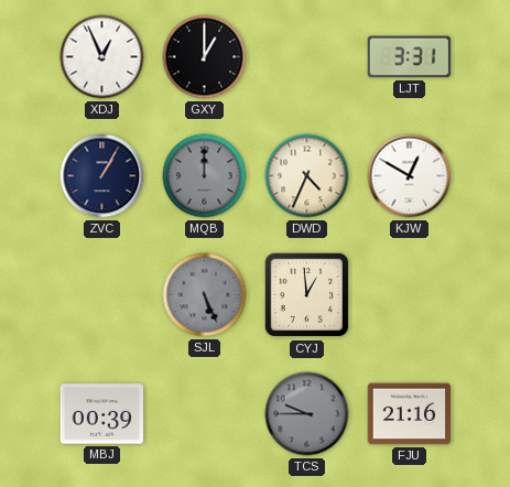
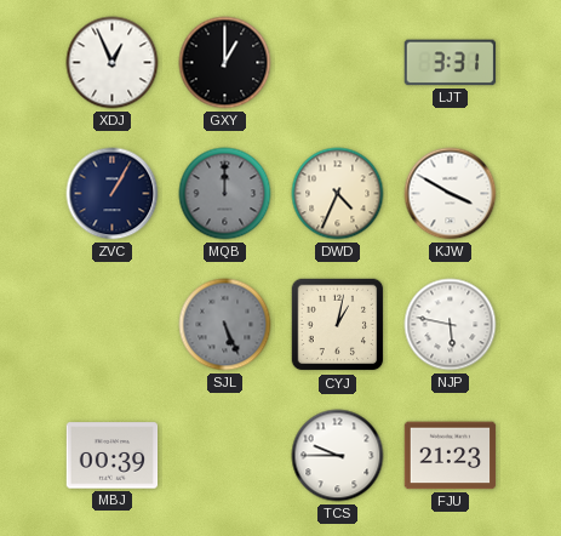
KJW: 12:50 -> 3:50
CYJ: 12:59 -> 1:02
NJP: none -> 5:47
TCS dial: grey -> white
FJU: 21:16 -> 21:23
